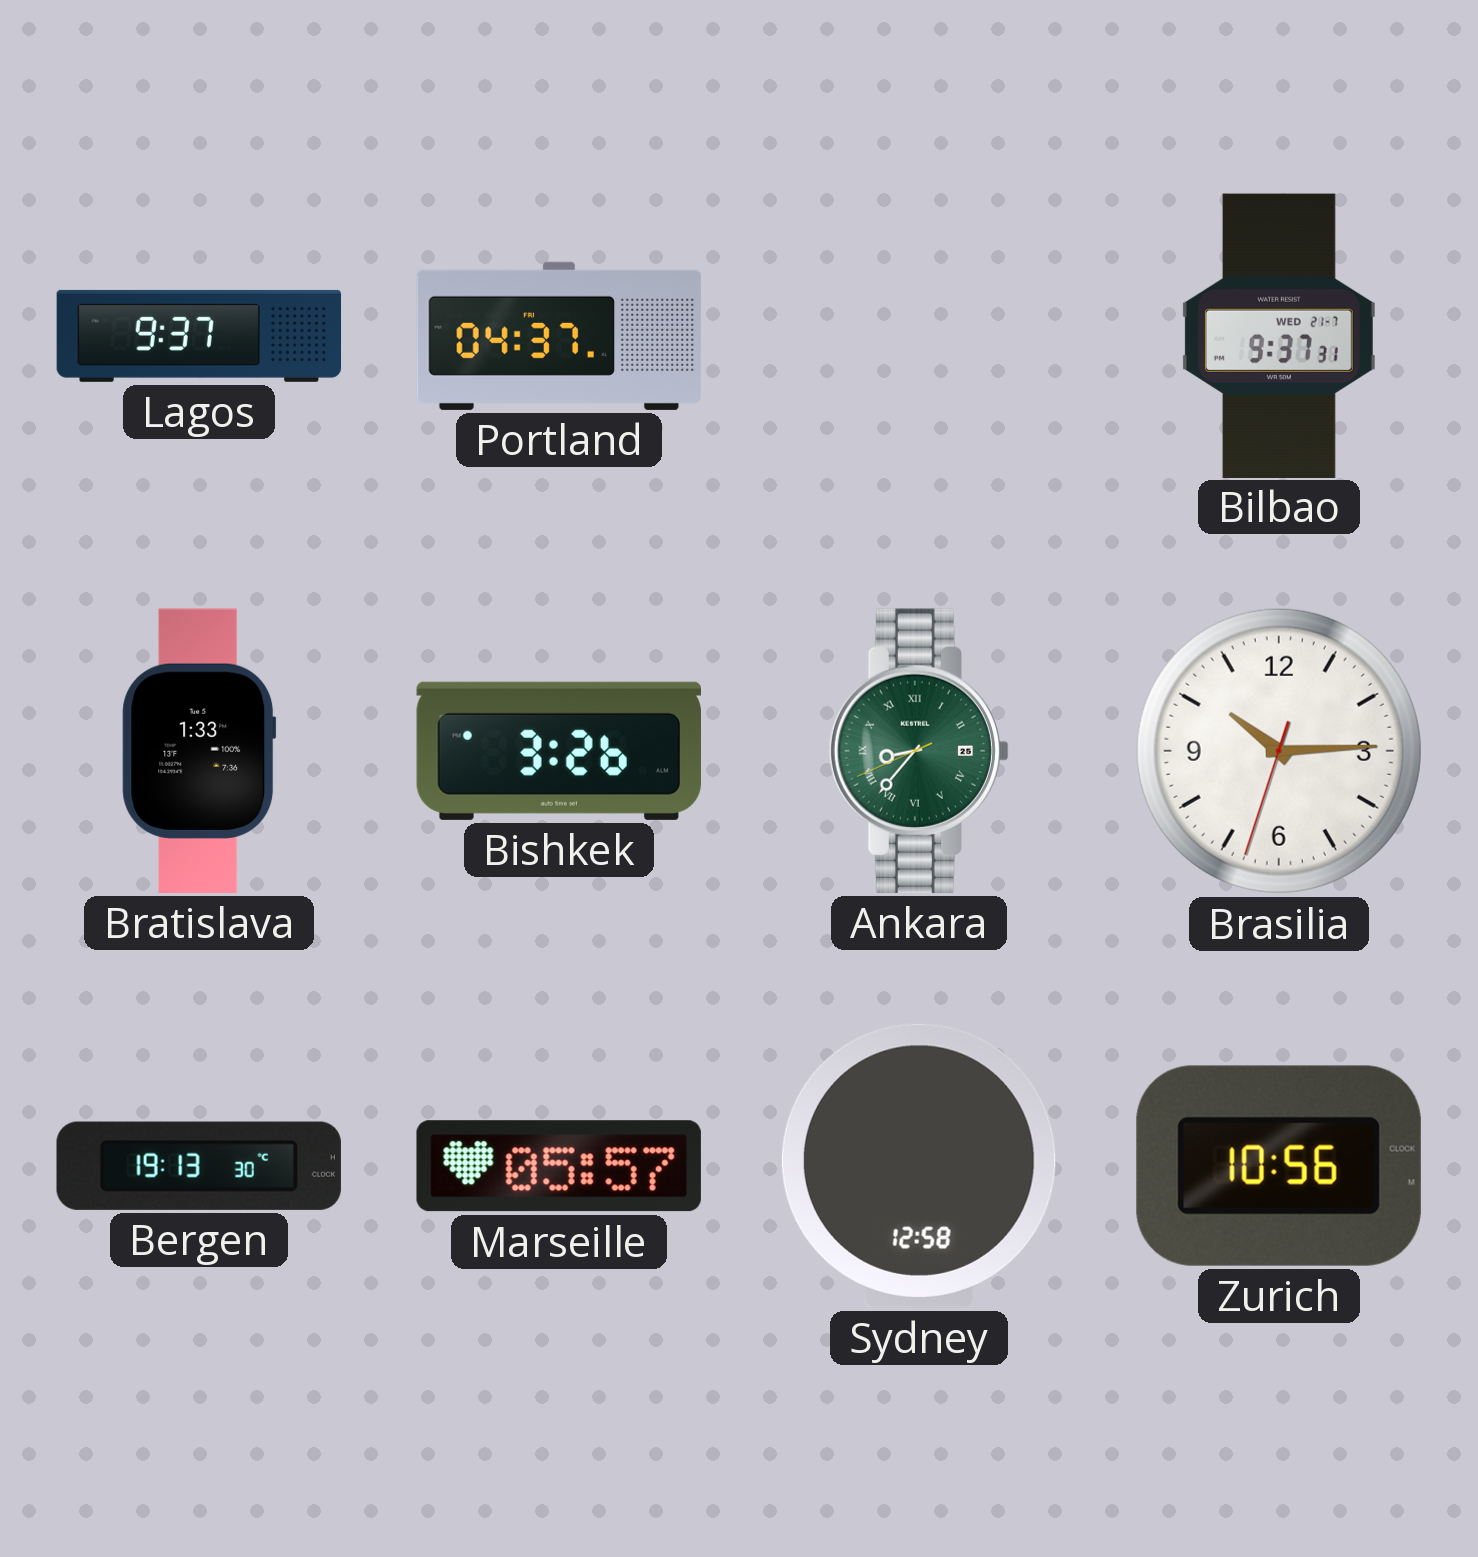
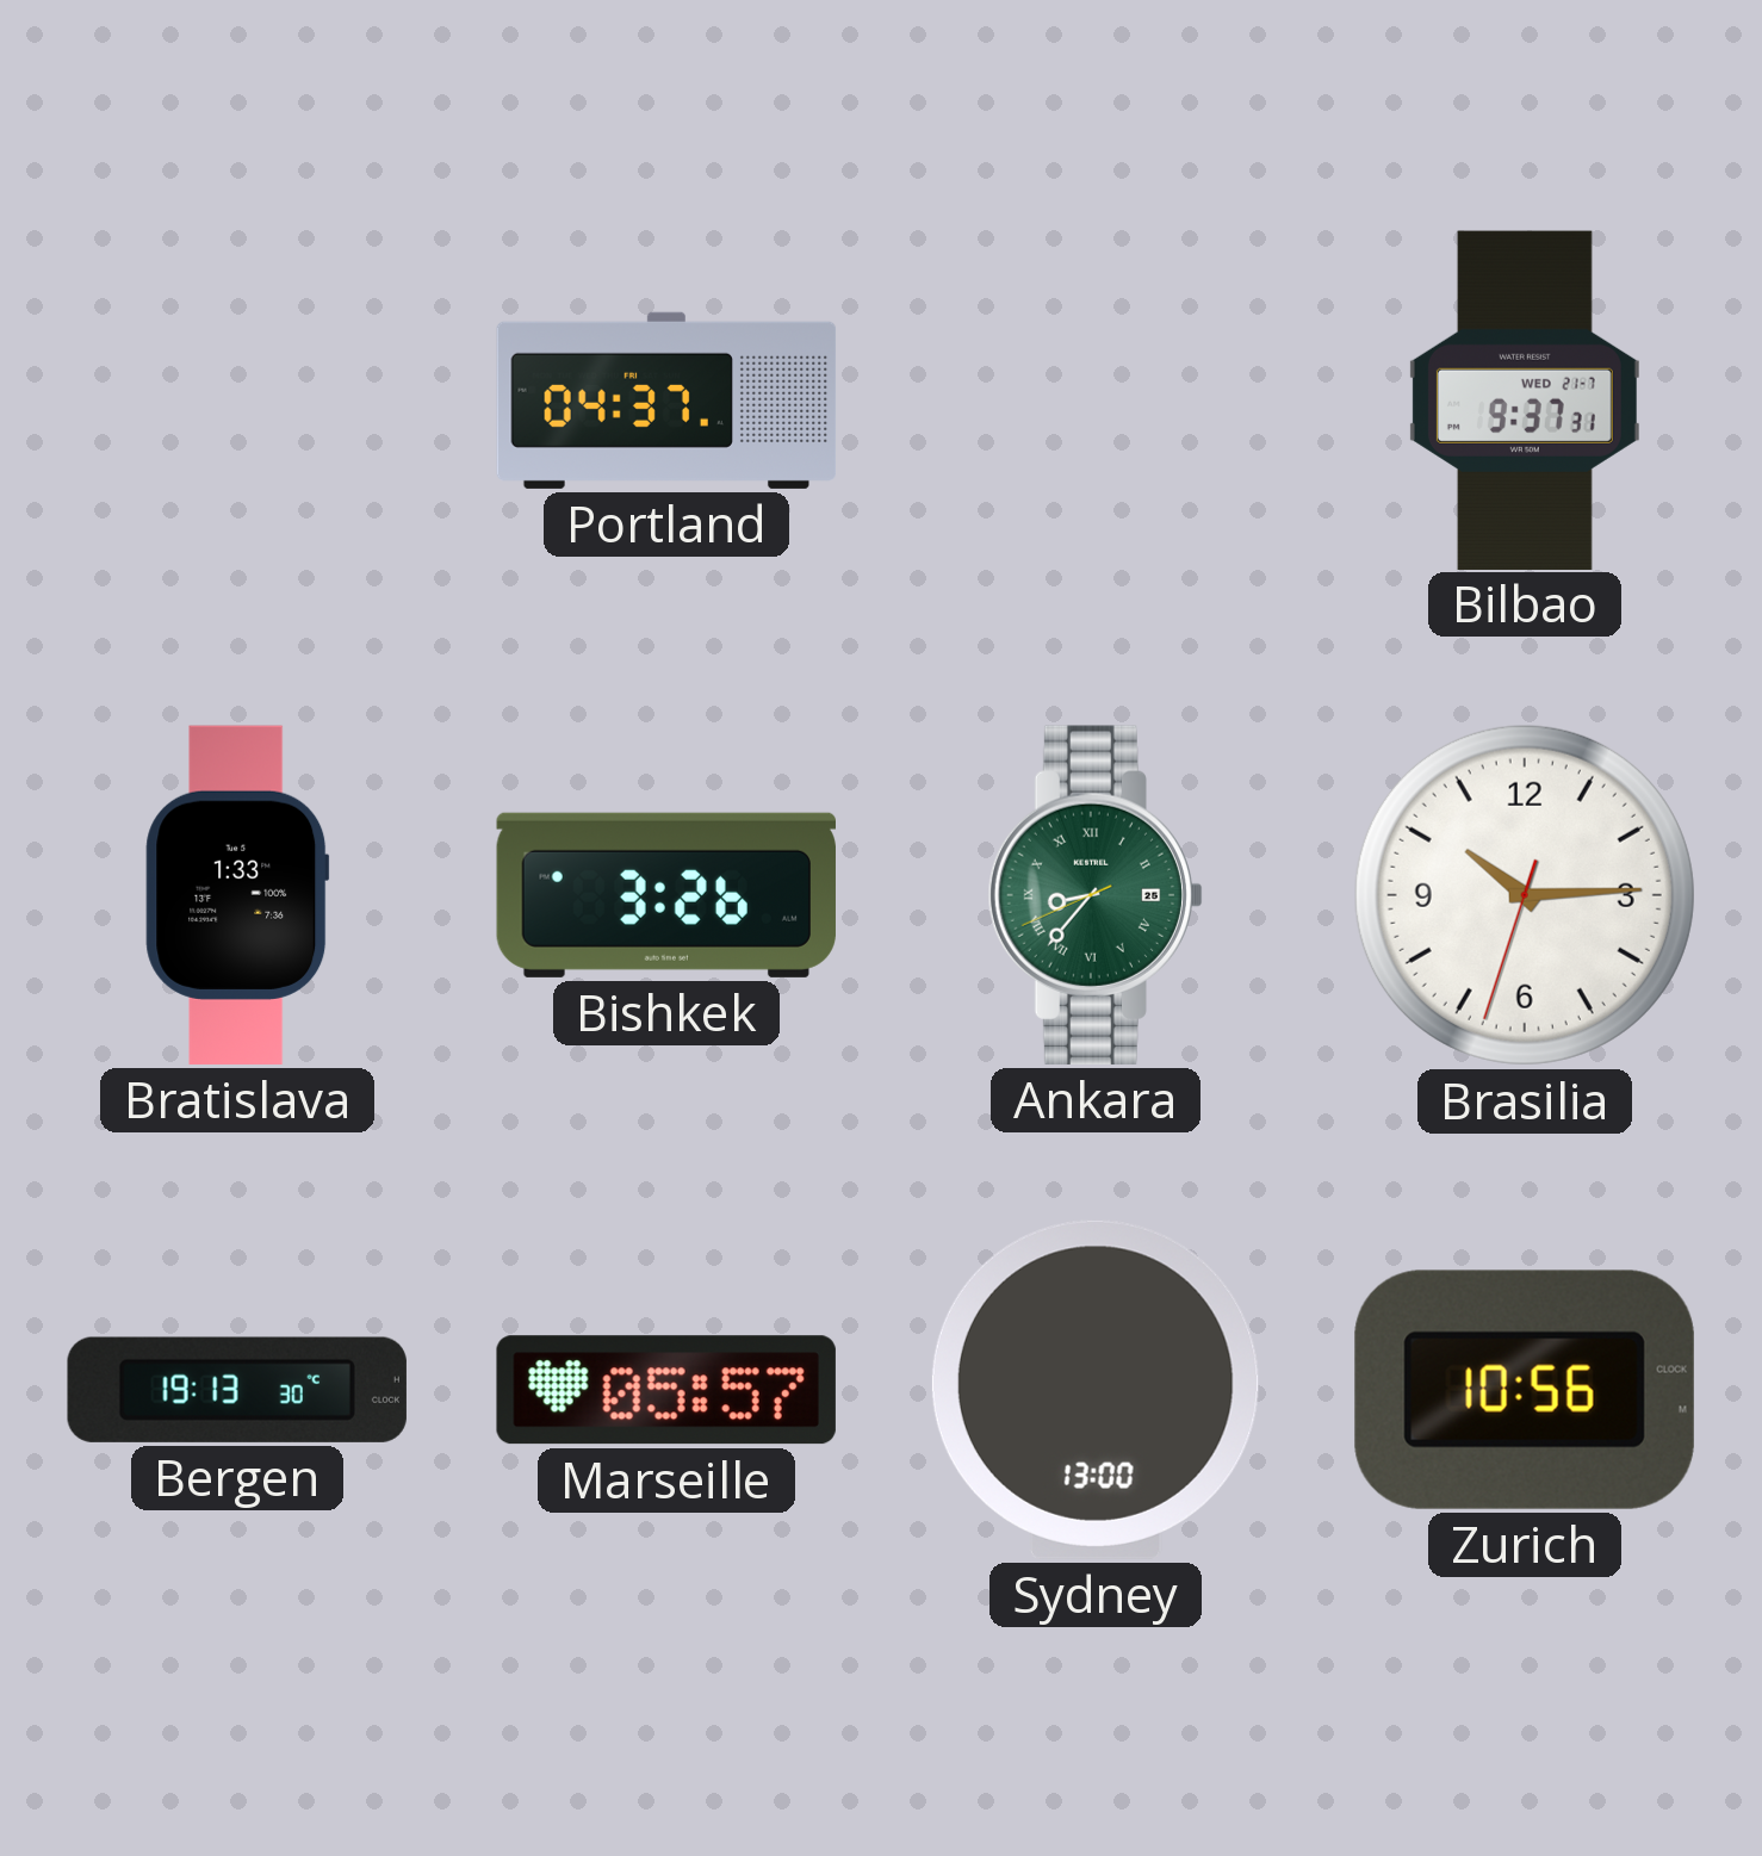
Lagos: 9:37 -> none
Sydney: 12:58 -> 13:00
